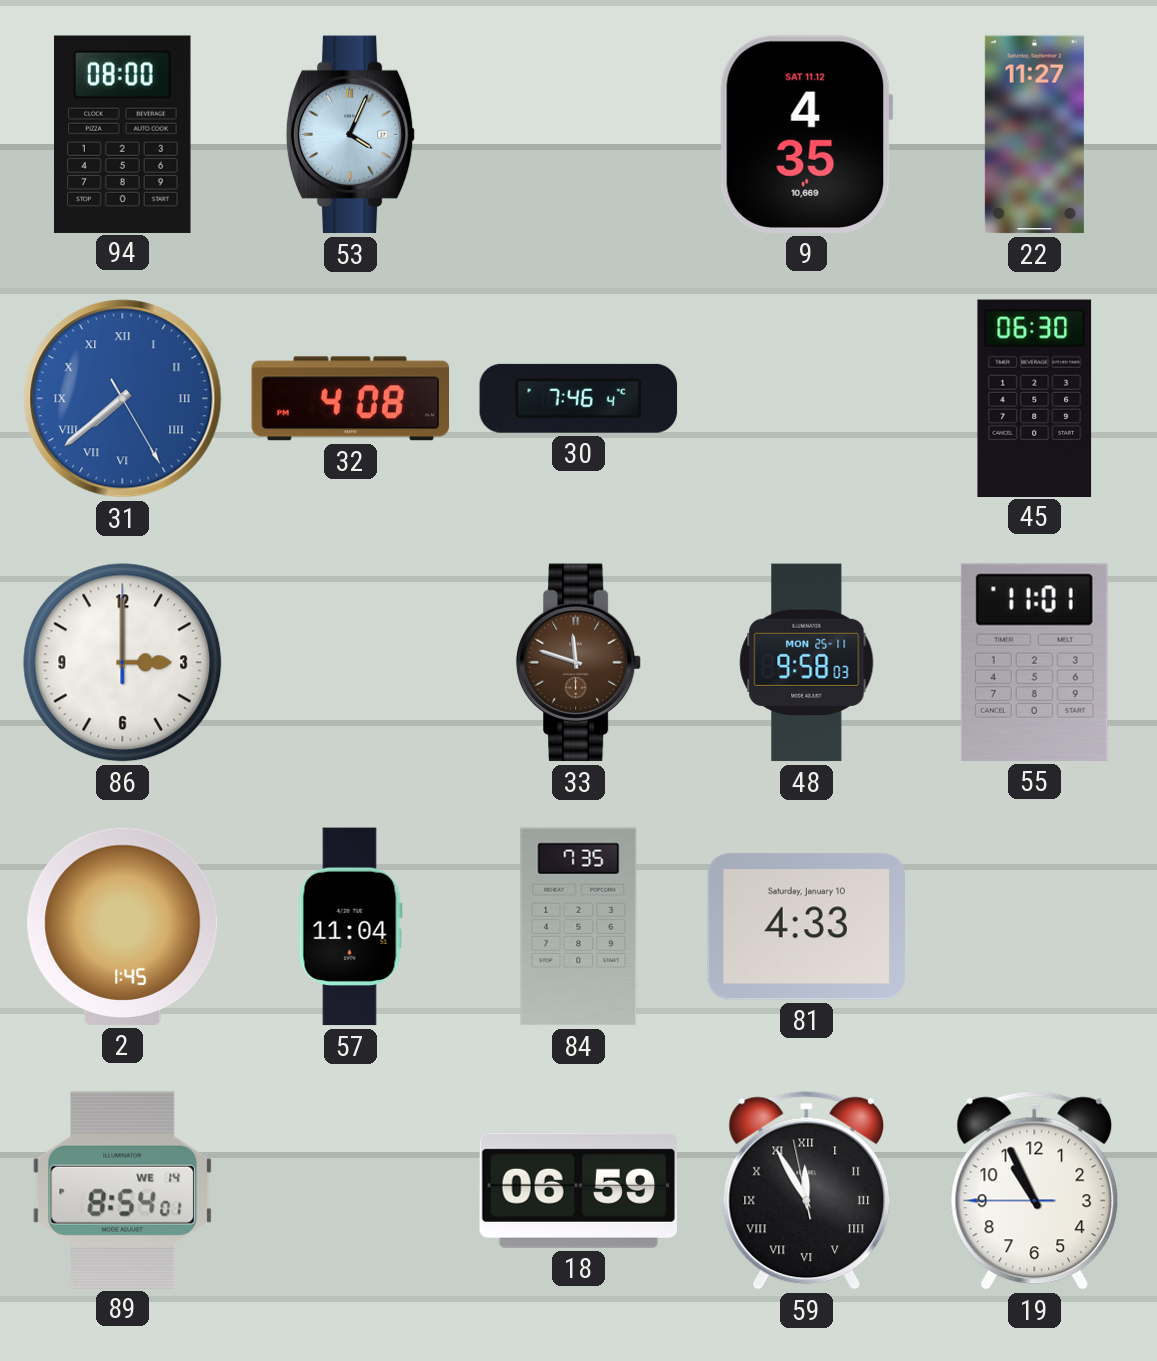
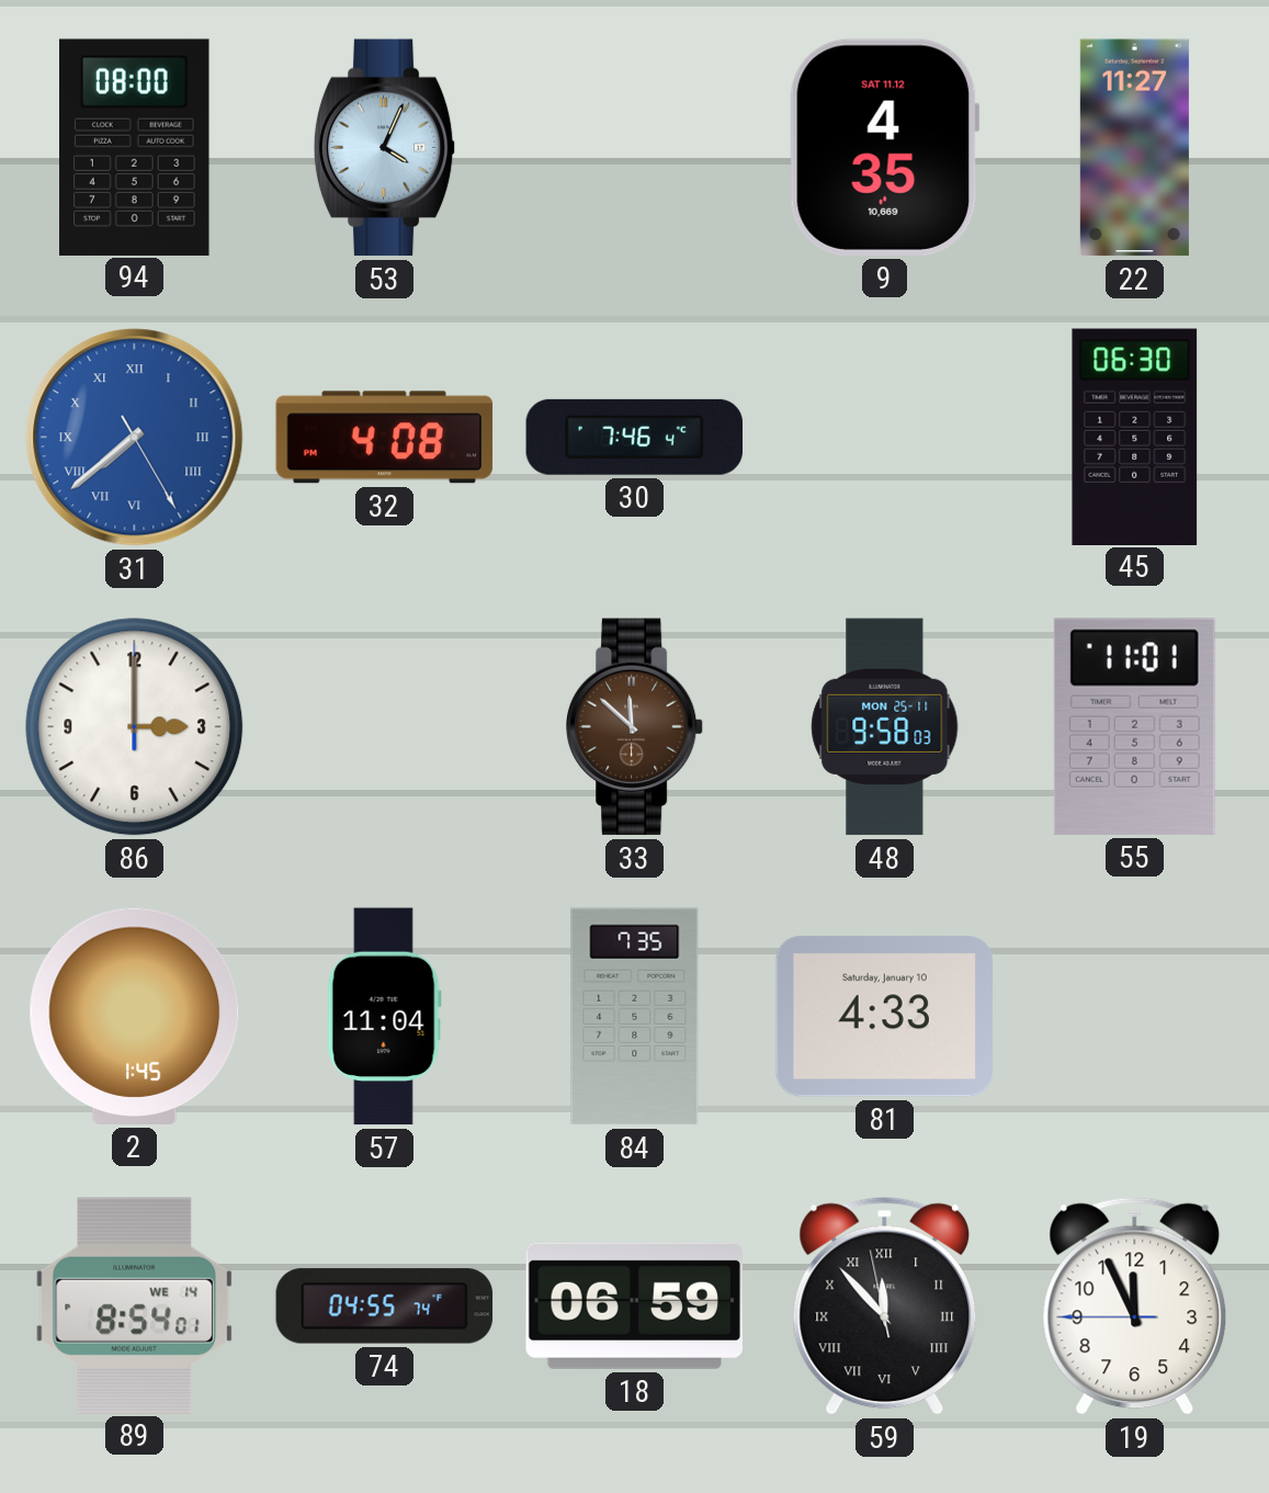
33: 11:48 -> 11:52
74: none -> 04:55
59: 11:54 -> 11:52
19: 10:55 -> 11:55
